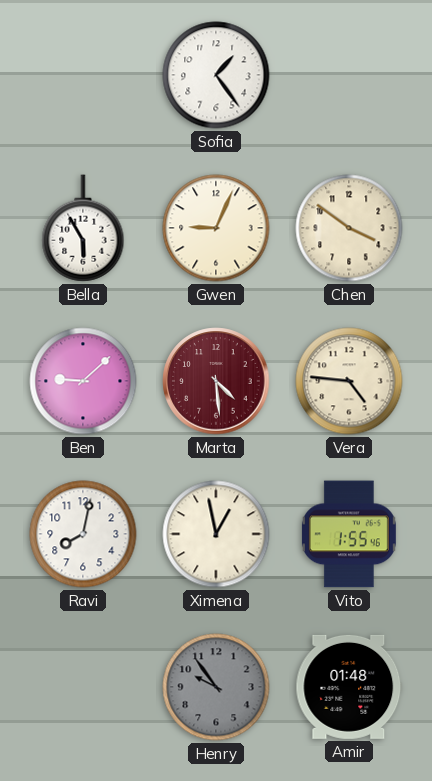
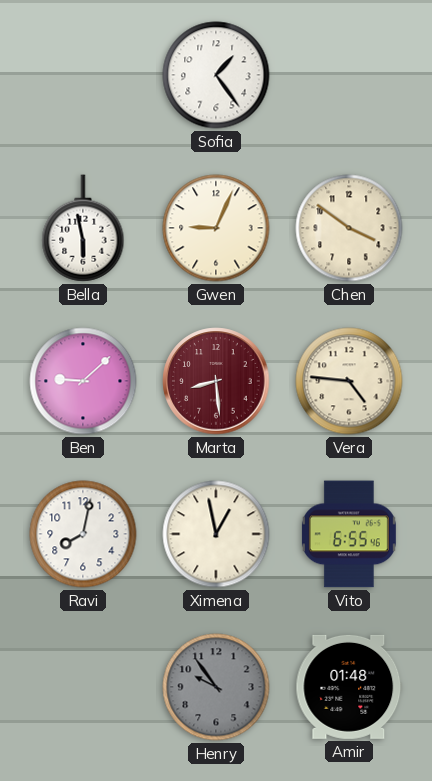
Bella: 5:55 -> 5:58
Marta: 4:29 -> 8:29
Vito: 1:55 -> 6:55
